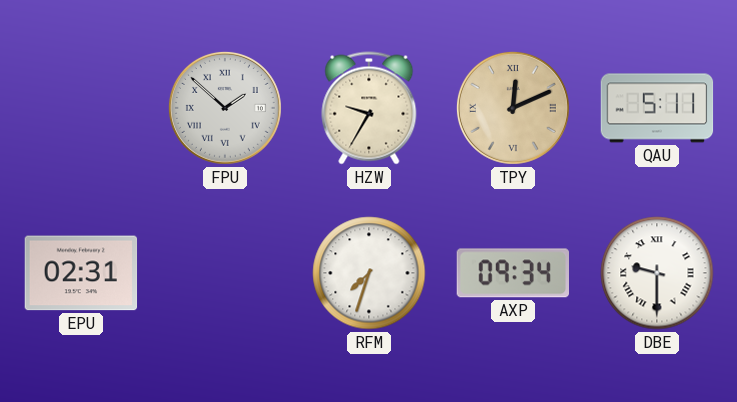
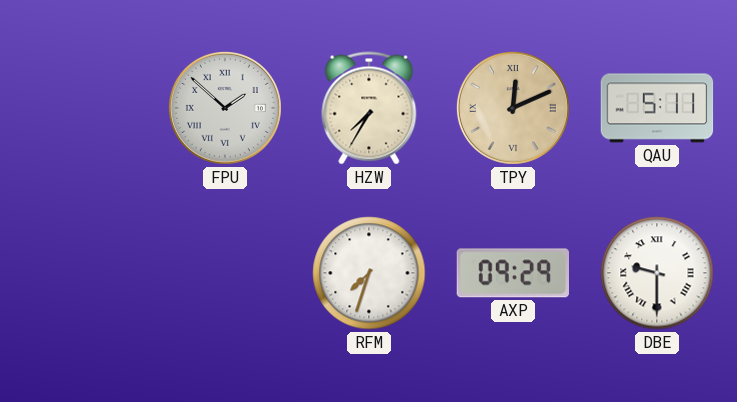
HZW: 9:35 -> 7:35
EPU: 02:31 -> none
AXP: 09:34 -> 09:29
